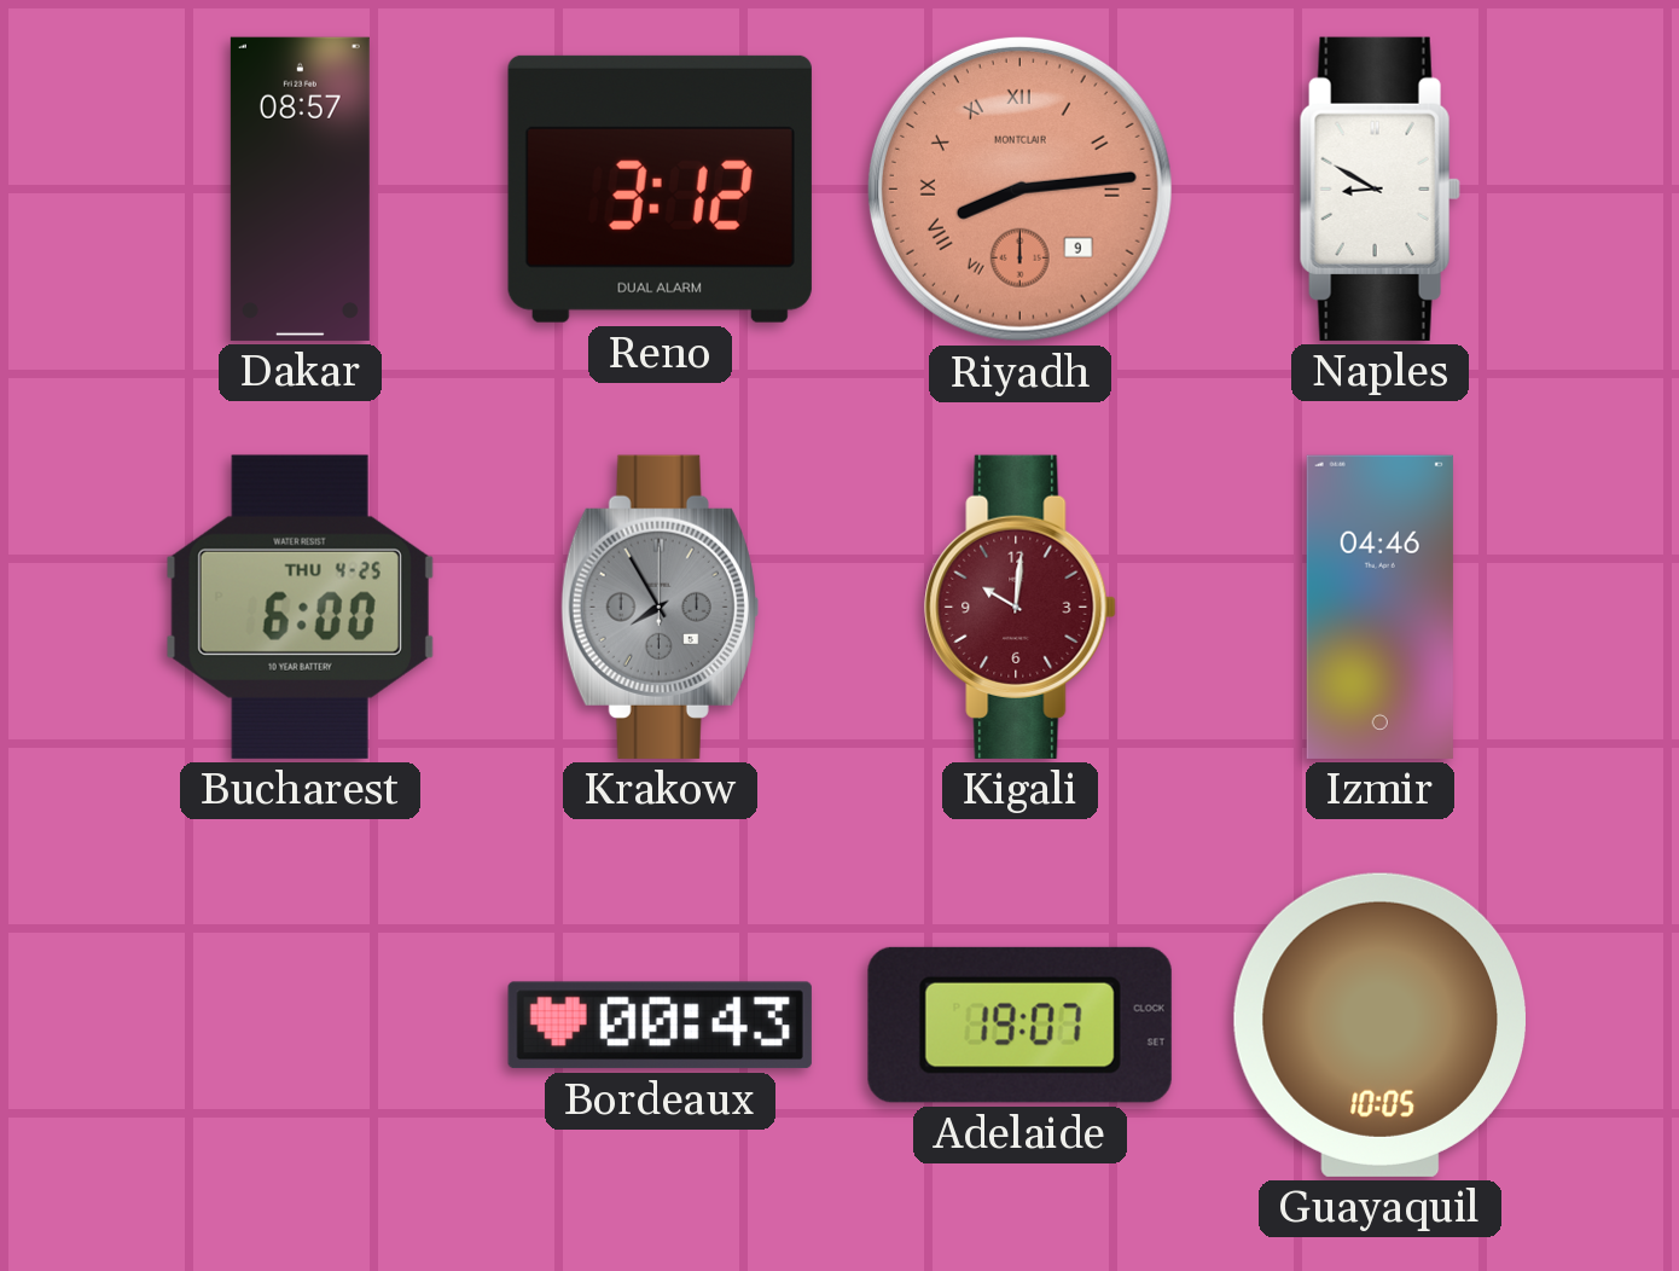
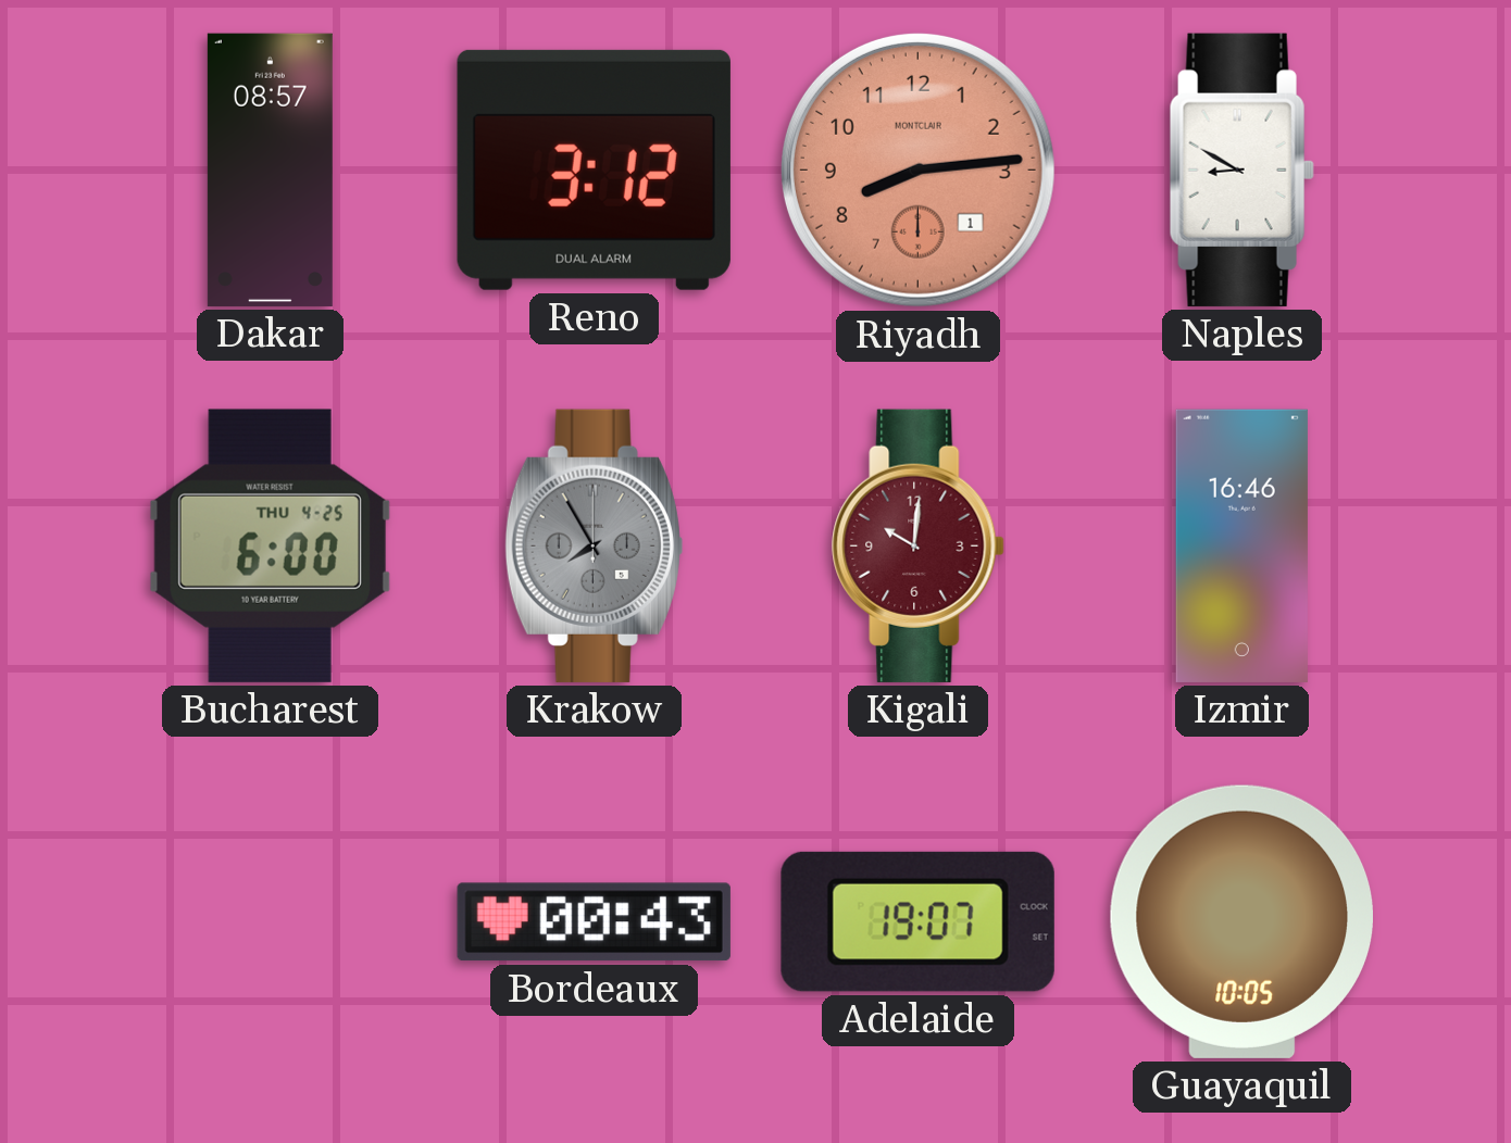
Riyadh date: 9 -> 1
Riyadh numerals: Roman -> Arabic
Izmir: 04:46 -> 16:46
